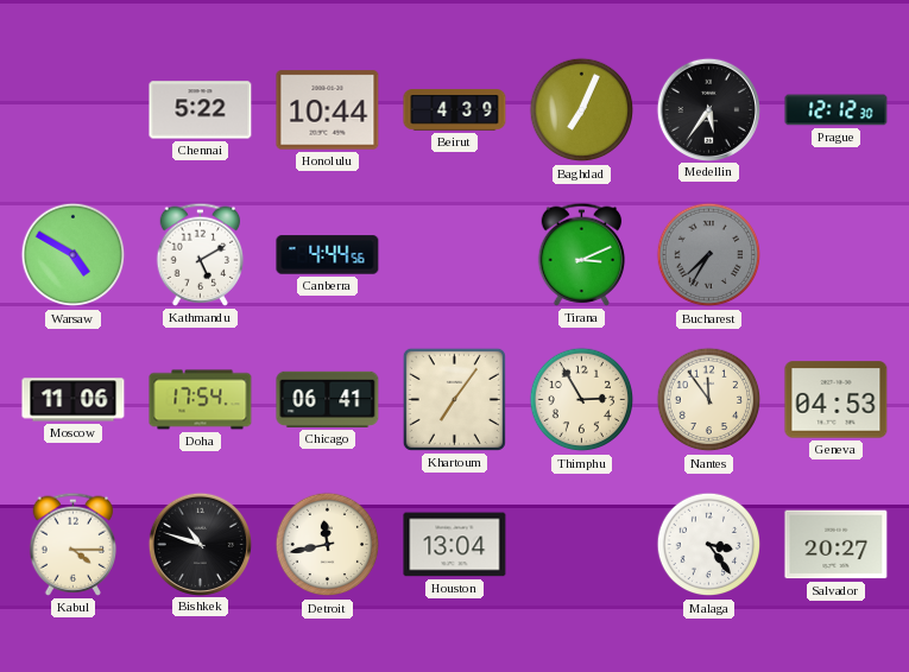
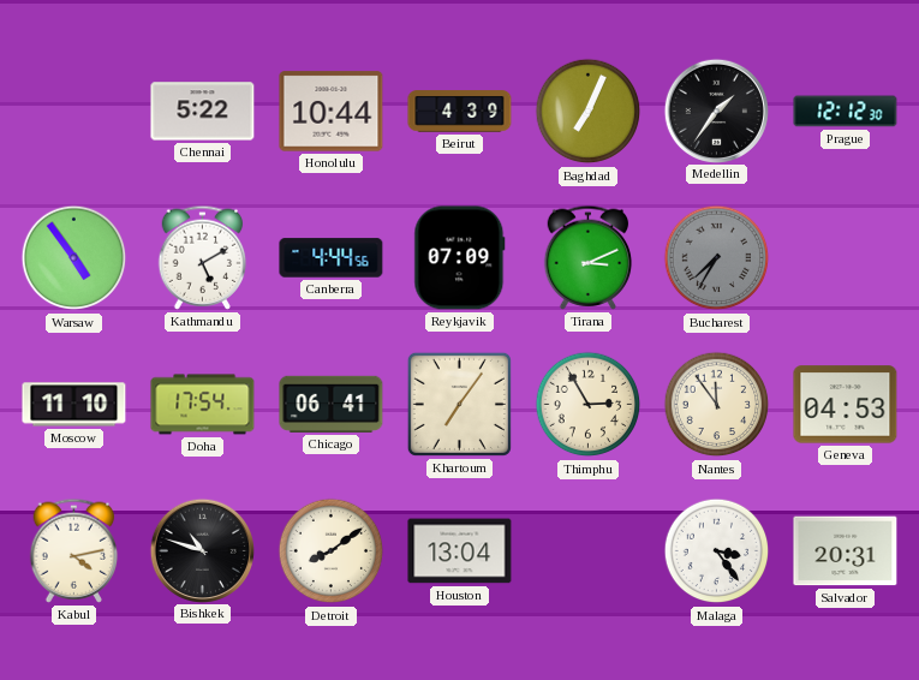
Medellin: 5:36 -> 1:36
Warsaw: 4:50 -> 4:54
Reykjavik: none -> 07:09
Moscow: 11:06 -> 11:10
Kabul: 4:15 -> 4:13
Detroit: 11:43 -> 8:09
Salvador: 20:27 -> 20:31
